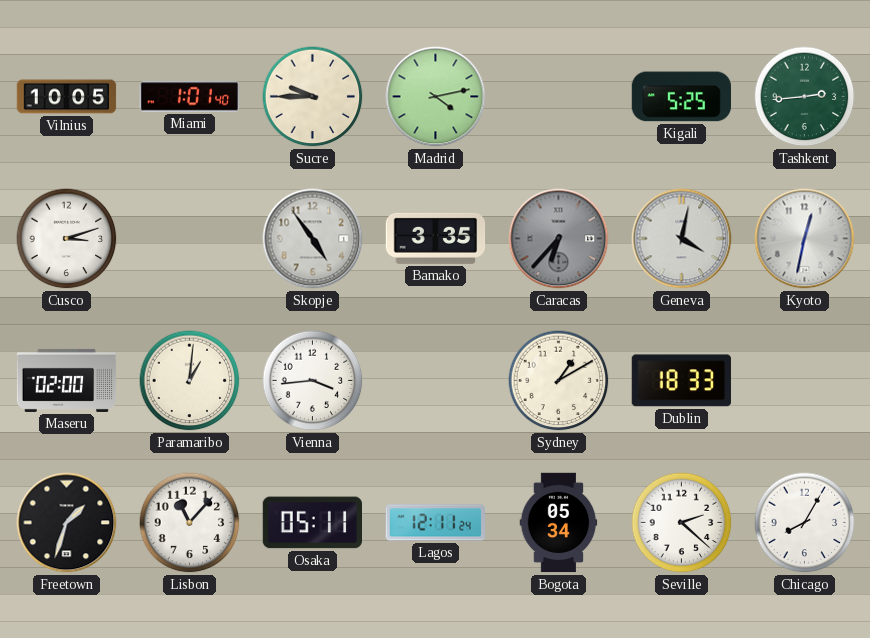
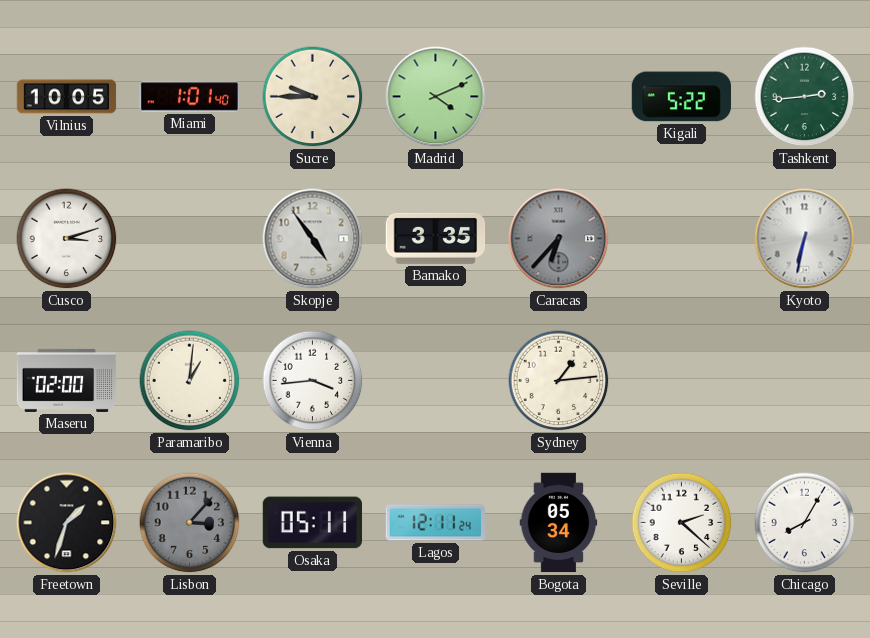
Madrid: 4:13 -> 4:11
Kigali: 5:25 -> 5:22
Geneva: 4:02 -> none
Kyoto: 12:32 -> 6:32
Sydney: 1:10 -> 1:14
Dublin: 18:33 -> none
Lisbon: 11:07 -> 3:07
Lisbon dial: white -> grey
